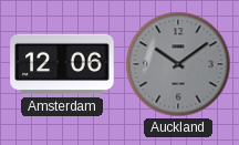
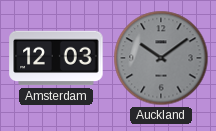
Amsterdam: 12:06 -> 12:03
